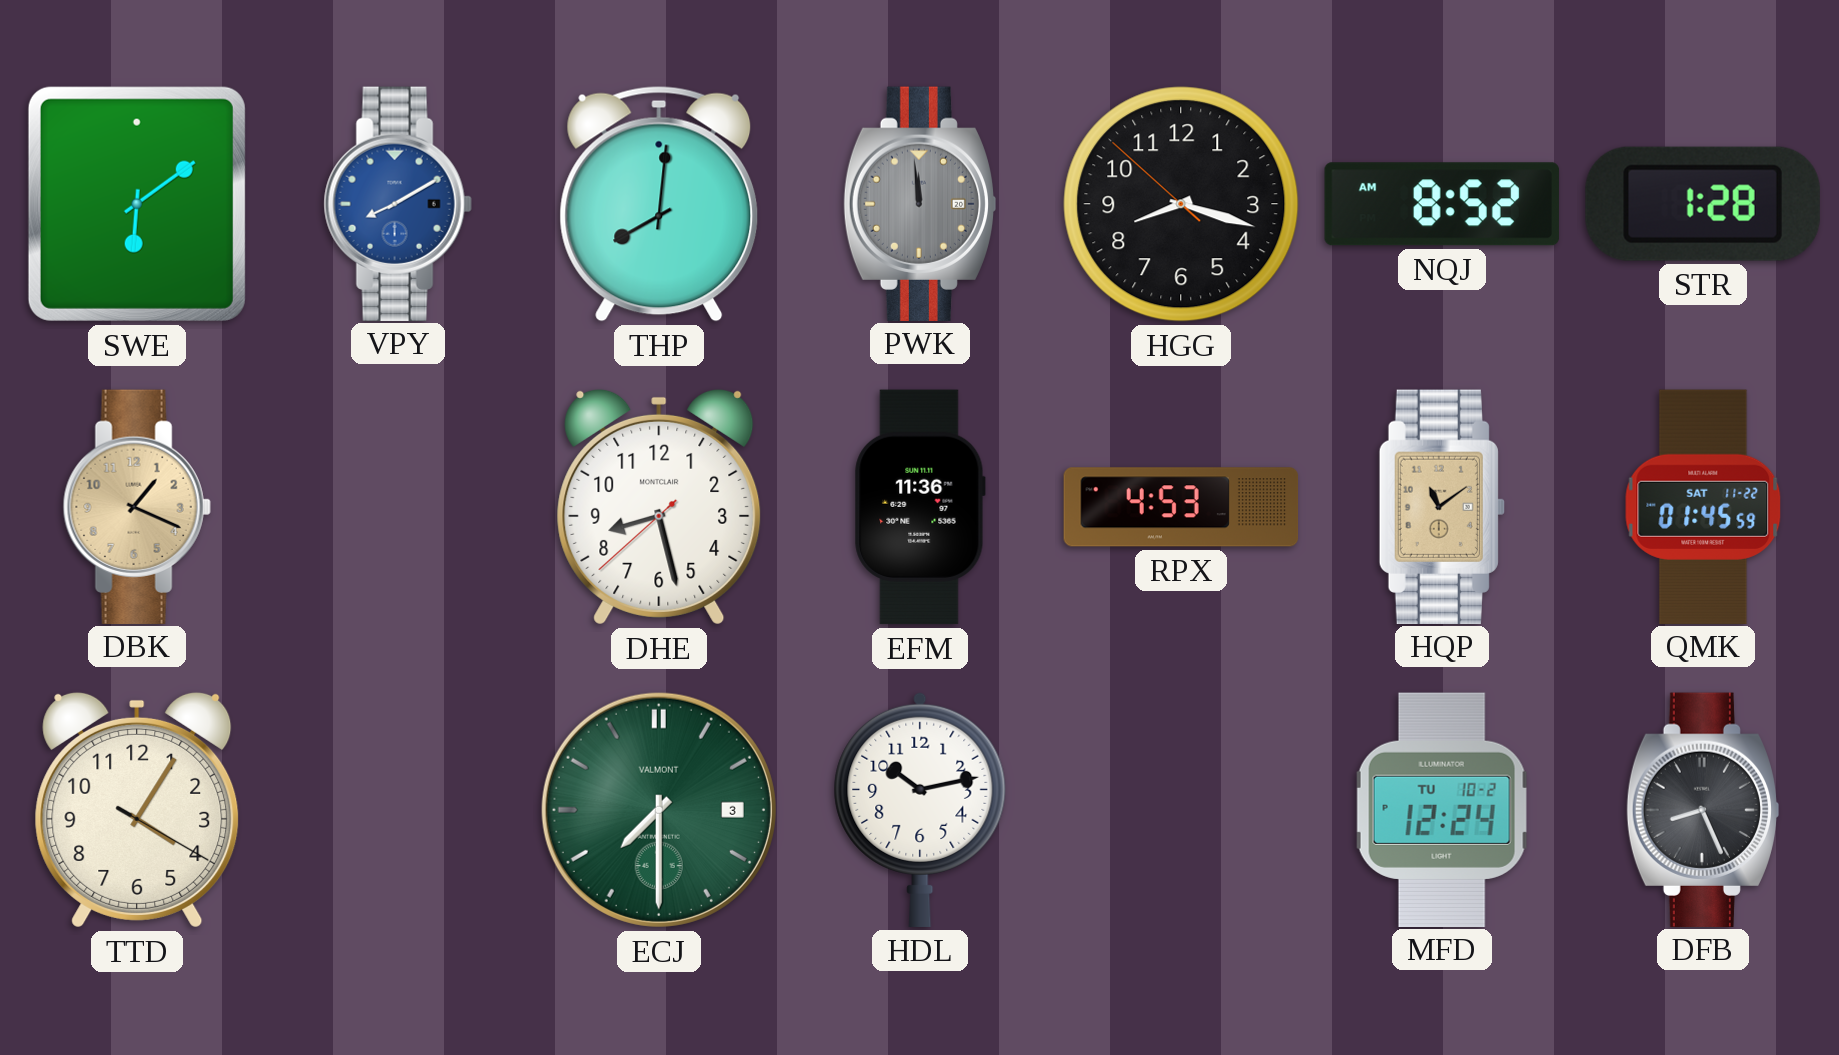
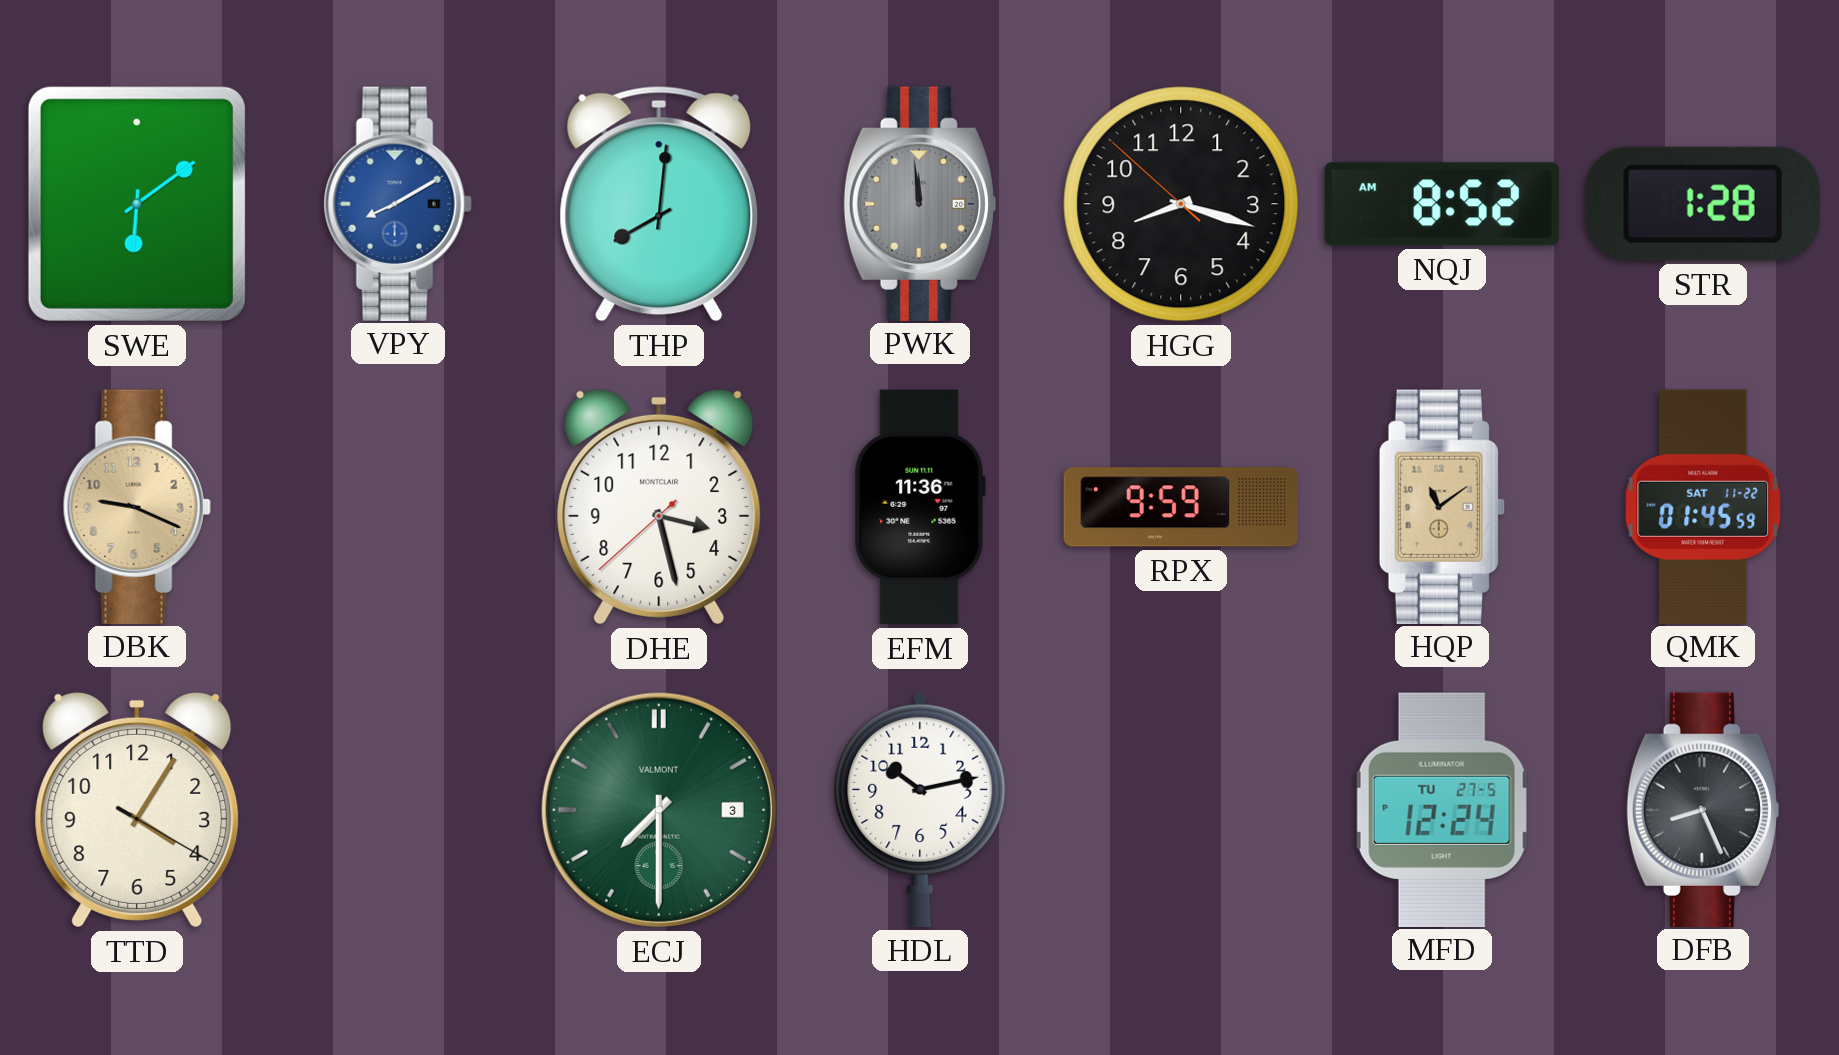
DBK: 1:19 -> 9:19
DHE: 8:27 -> 3:27
RPX: 4:53 -> 9:59
MFD date: TU 10-2 -> TU 27-5
